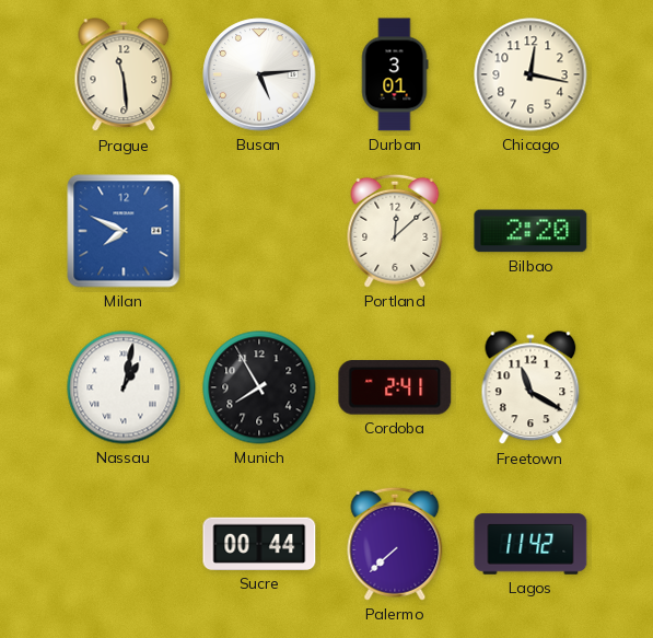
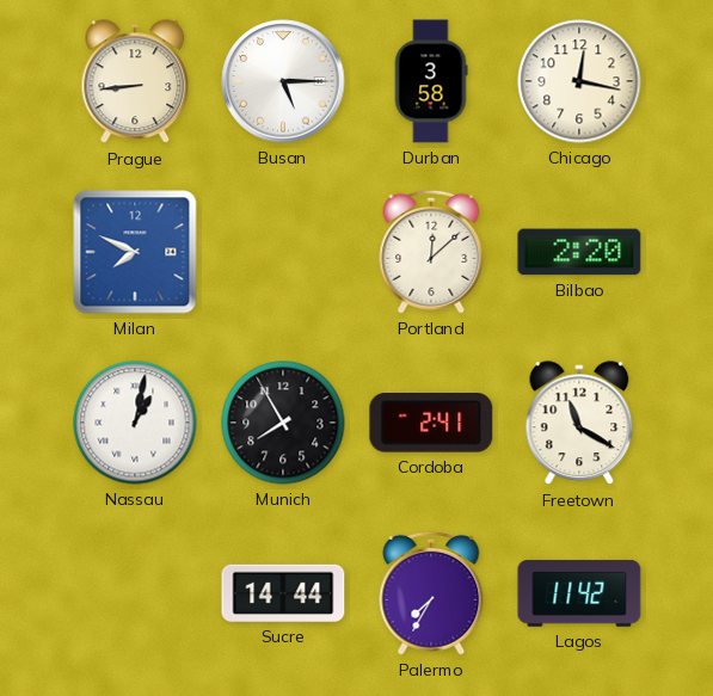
Prague: 11:29 -> 8:44
Busan: 5:14 -> 5:15
Durban: 3:01 -> 3:58
Sucre: 00:44 -> 14:44
Palermo: 7:38 -> 7:35
